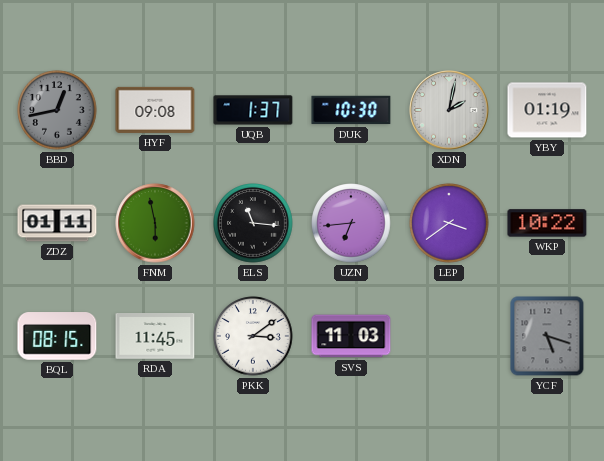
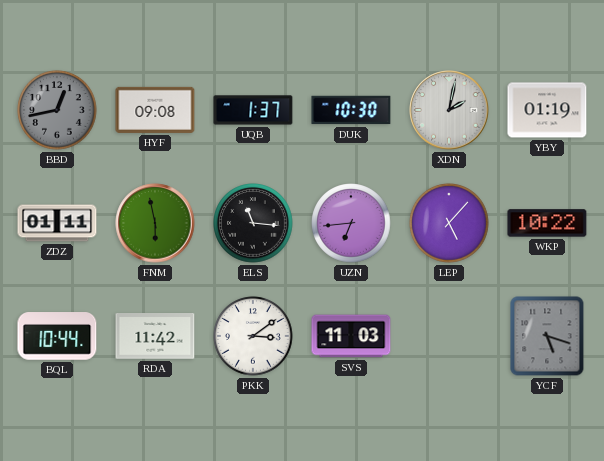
LEP: 3:39 -> 5:07
BQL: 08:15 -> 10:44
RDA: 11:45 -> 11:42
